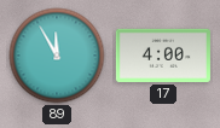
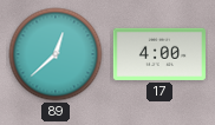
89: 11:55 -> 12:38
